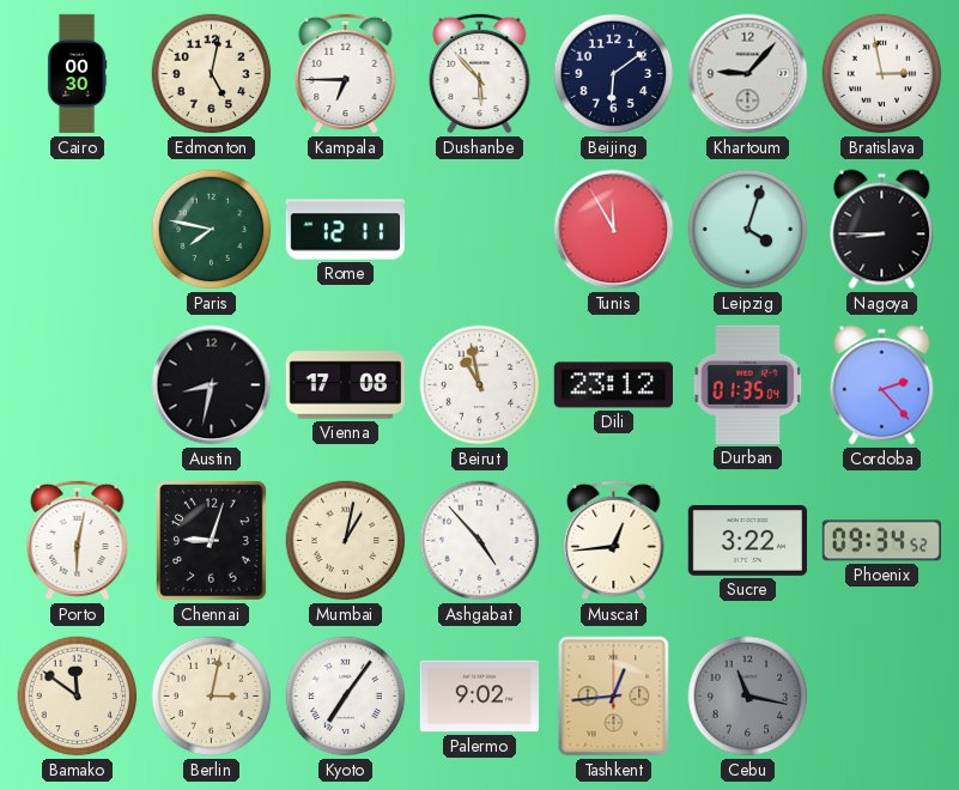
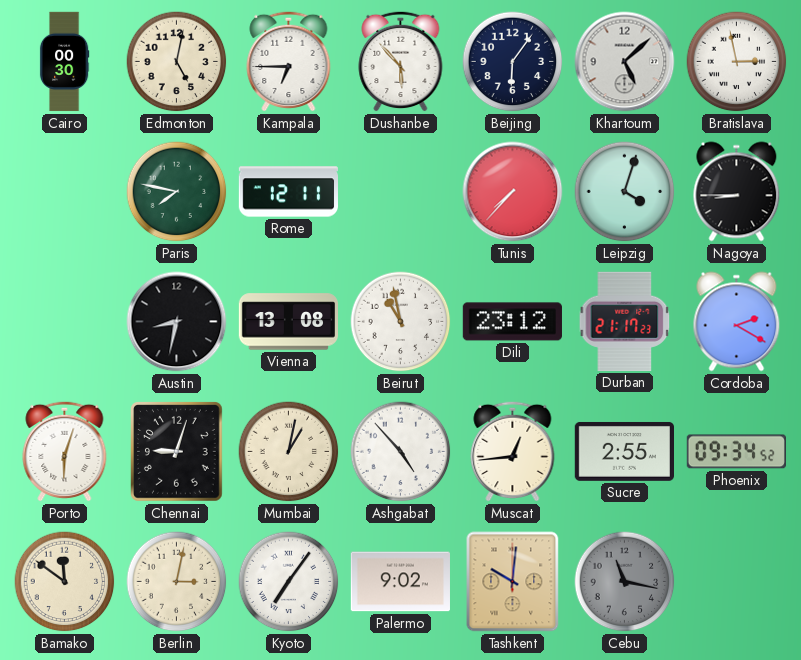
Beijing: 6:09 -> 6:06
Khartoum: 9:07 -> 5:08
Tunis: 11:55 -> 7:37
Vienna: 17:08 -> 13:08
Durban: 01:35 -> 21:17
Cordoba: 2:23 -> 2:20
Porto: 6:02 -> 6:03
Sucre: 3:22 -> 2:55
Tashkent: 12:44 -> 10:01
